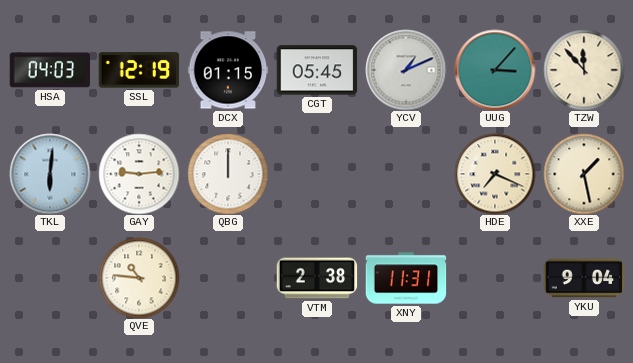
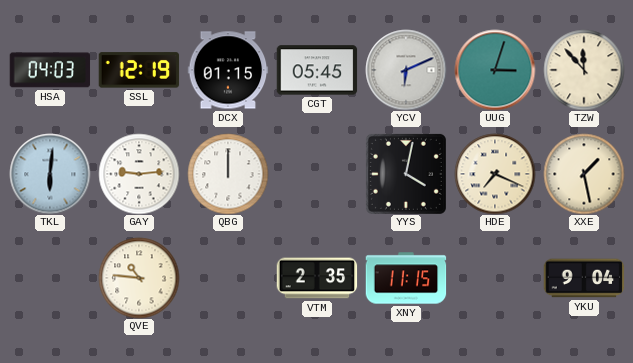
YCV: 1:11 -> 6:11
UUG: 3:07 -> 3:03
YYS: none -> 4:02
VTM: 2:38 -> 2:35
XNY: 11:31 -> 11:15
